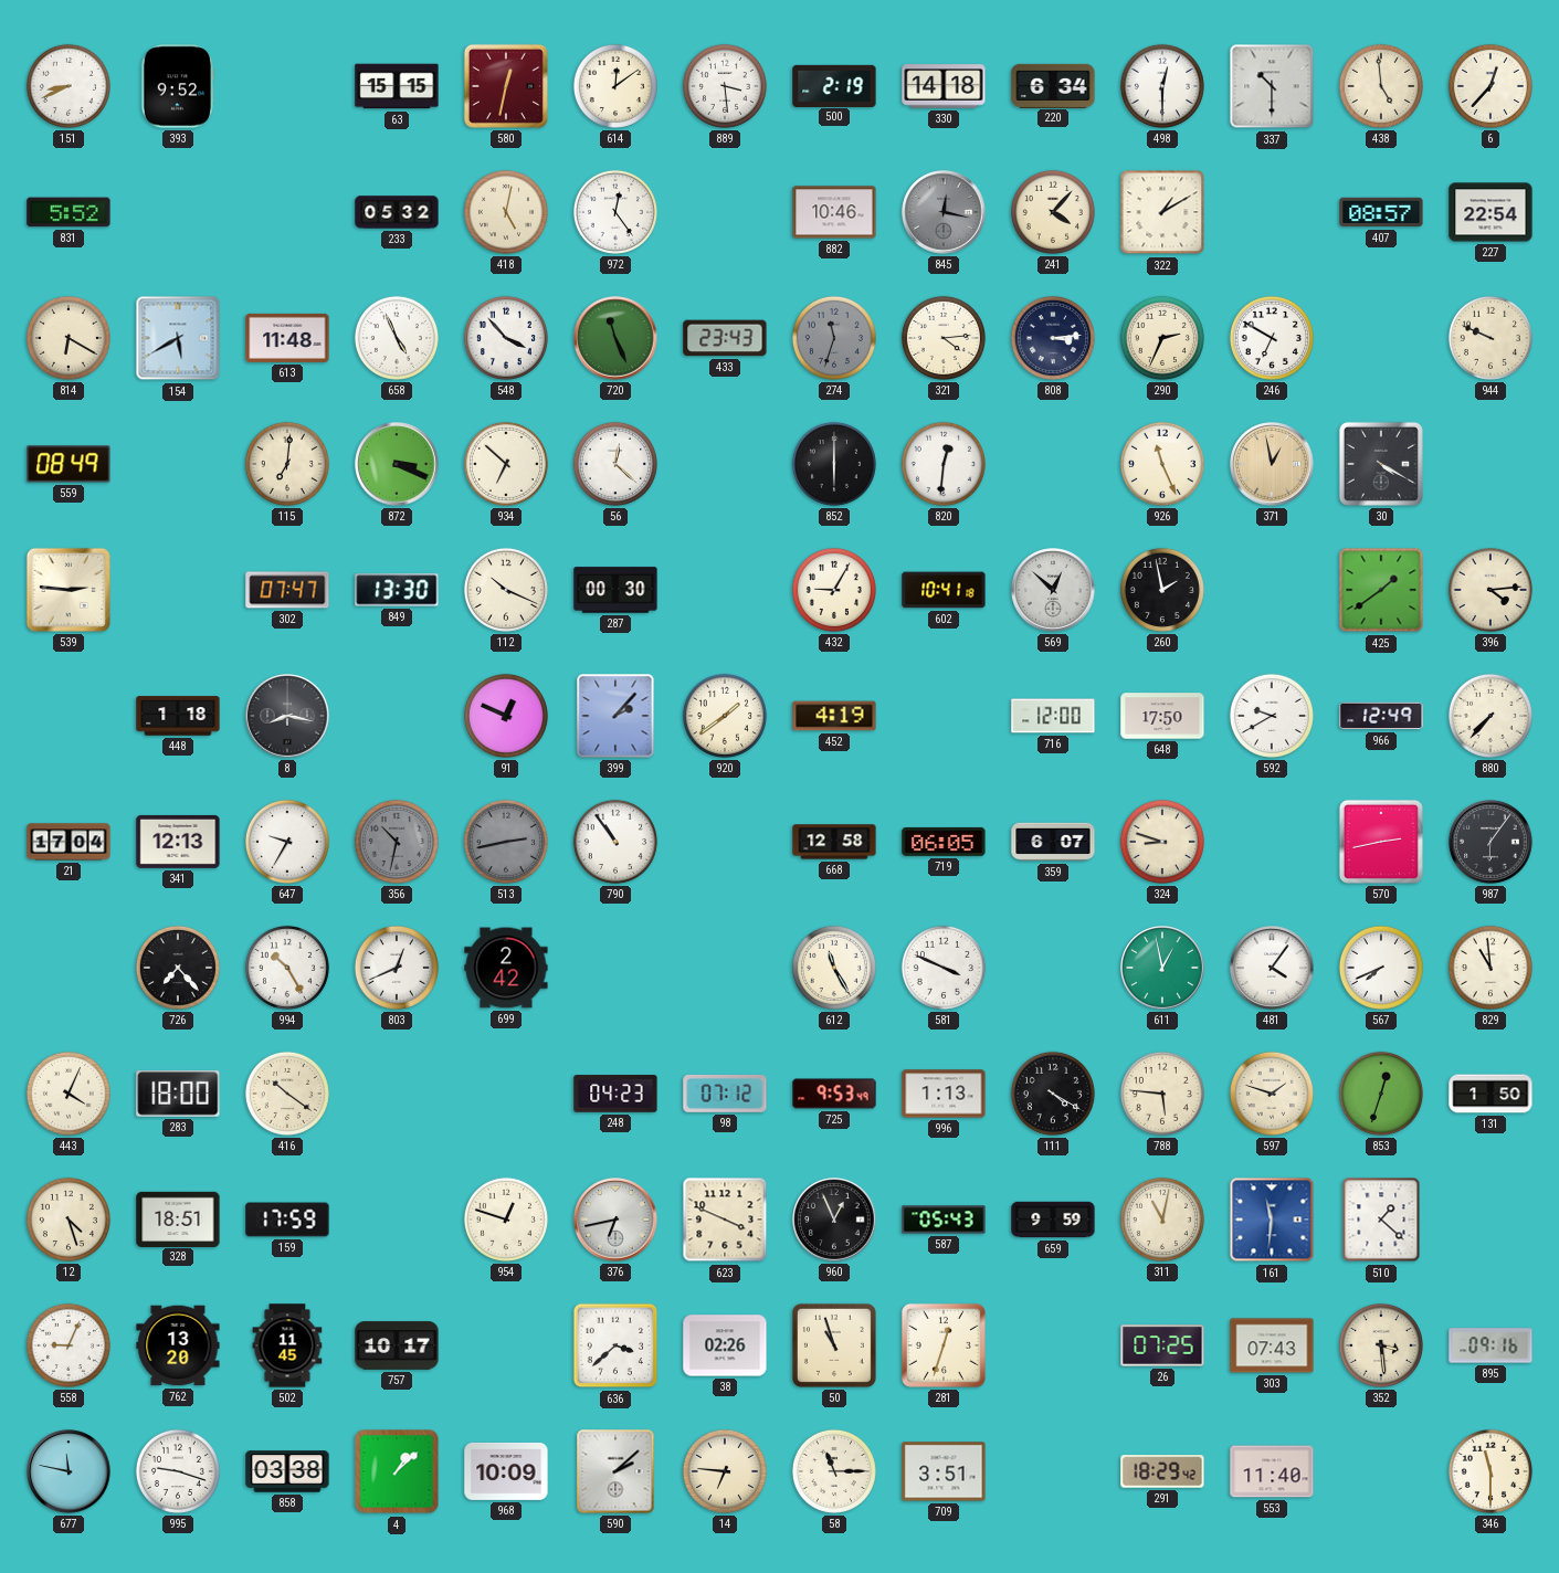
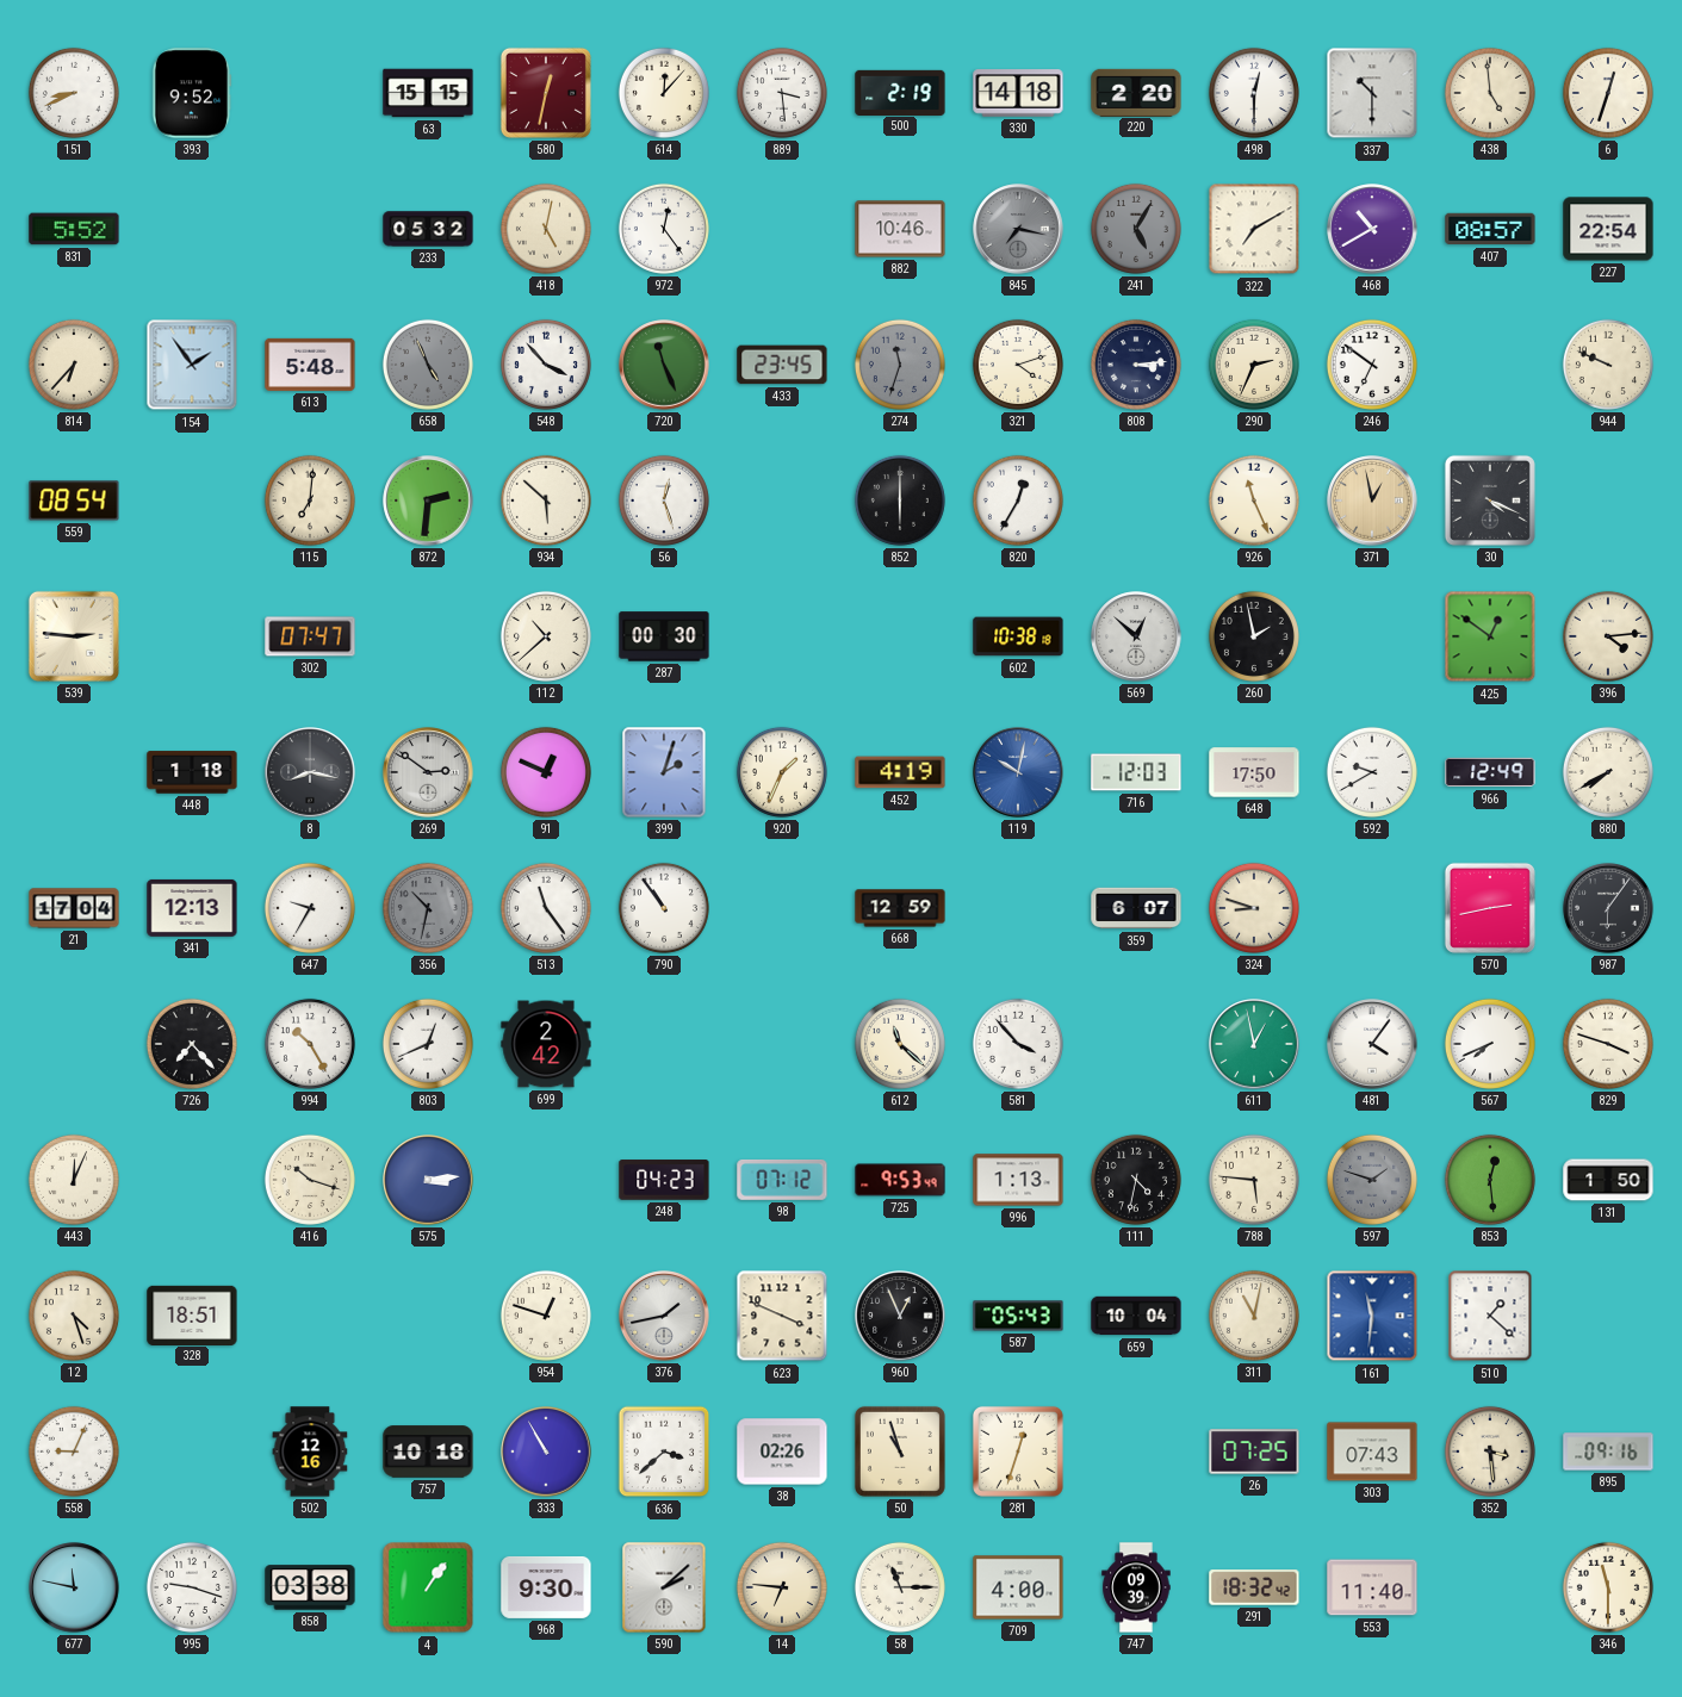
614: 12:09 -> 12:07
220: 6:34 -> 2:20
6: 12:37 -> 12:33
845: 12:17 -> 7:17
241: 4:07 -> 5:05
241 dial: cream -> grey
322: 1:10 -> 7:10
468: none -> 10:40
814: 6:20 -> 6:37
154: 5:40 -> 1:54
613: 11:48 -> 5:48
658 dial: white -> grey
433: 23:43 -> 23:45
321: 4:14 -> 4:12
246: 6:50 -> 6:51
559: 08:49 -> 08:54
872: 3:19 -> 2:31
934: 6:52 -> 5:52
56: 12:22 -> 12:27
820: 12:31 -> 12:35
30: 4:20 -> 4:19
849: 13:30 -> none
112: 10:19 -> 10:38
432: 9:05 -> none
602: 10:41 -> 10:38
425: 1:39 -> 12:51
269: none -> 2:51
399: 2:07 -> 2:03
920: 1:39 -> 1:34
119: none -> 10:02
716: 12:00 -> 12:03
880: 7:37 -> 7:40
513: 2:43 -> 11:24
513 dial: grey -> white
668: 12:58 -> 12:59
719: 06:05 -> none
612: 11:25 -> 11:22
581: 3:49 -> 3:53
829: 10:59 -> 3:48
443: 4:04 -> 12:04
283: 18:00 -> none
416: 10:21 -> 10:18
575: none -> 3:14
111: 4:20 -> 4:32
597 dial: cream -> grey
853: 12:33 -> 12:29
159: 17:59 -> none
376: 6:43 -> 1:43
659: 9:59 -> 10:04
762: 13:20 -> none
502: 11:45 -> 12:16
757: 10:17 -> 10:18
333: none -> 10:55
4: 1:08 -> 1:06
968: 10:09 -> 9:30
709: 3:51 -> 4:00
747: none -> 09:39
291: 18:29 -> 18:32
